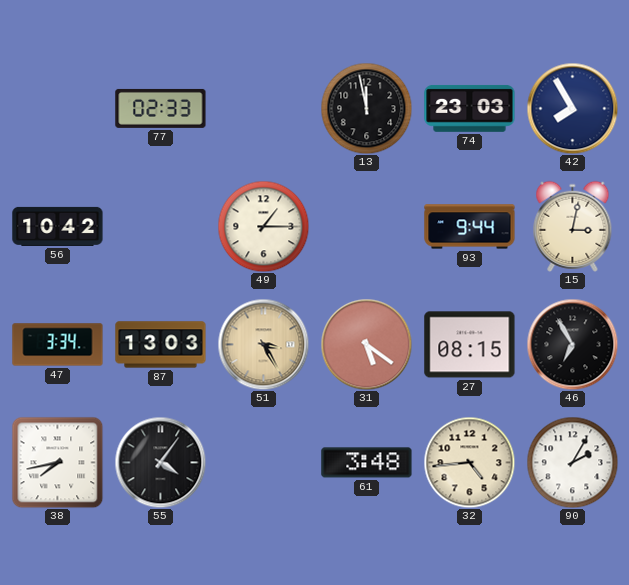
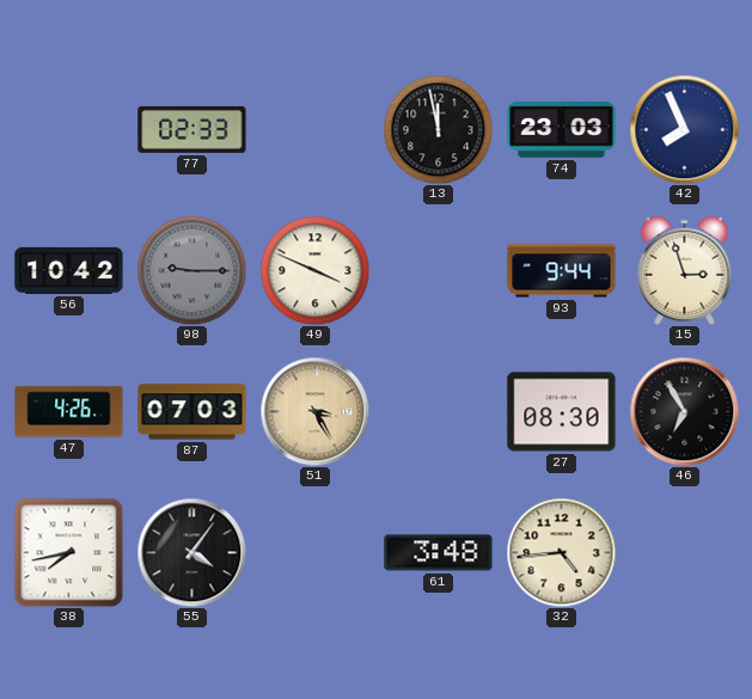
42: 7:55 -> 7:56
98: none -> 9:15
49: 1:15 -> 3:49
15: 3:02 -> 2:57
47: 3:34 -> 4:26
87: 13:03 -> 07:03
31: 5:21 -> none
27: 08:15 -> 08:30
90: 2:05 -> none
